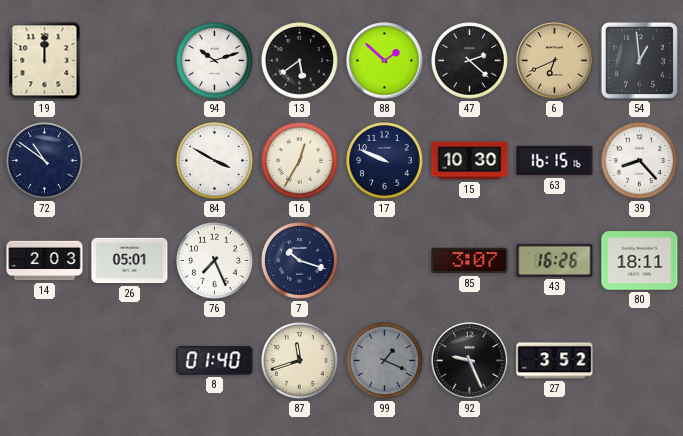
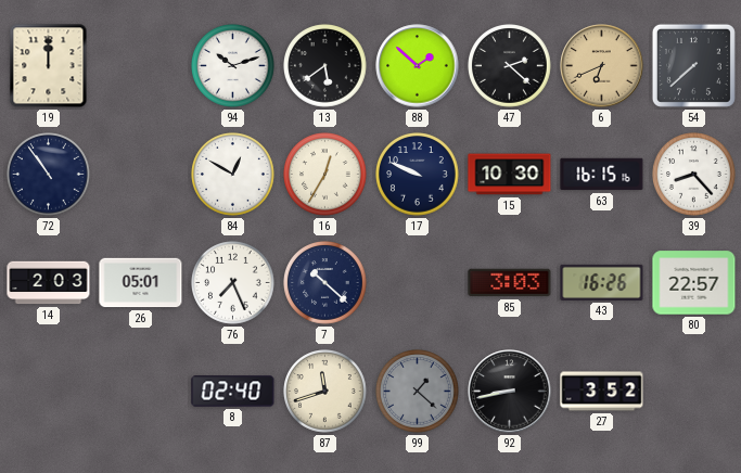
54: 12:59 -> 7:38
72: 10:51 -> 10:54
84: 3:50 -> 12:50
7: 10:18 -> 10:22
85: 3:07 -> 3:03
80: 18:11 -> 22:57
8: 01:40 -> 02:40
99: 1:19 -> 1:22
92: 9:26 -> 8:43
